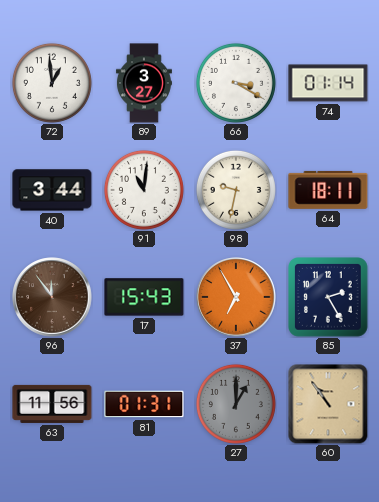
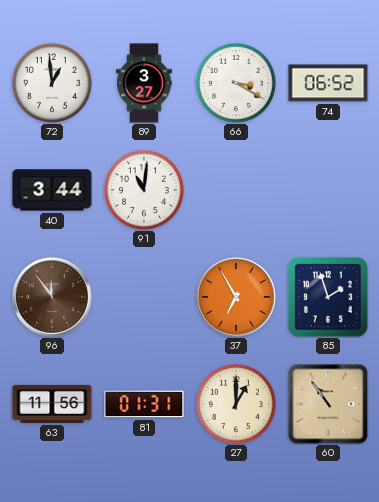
74: 01:14 -> 06:52
98: 9:32 -> none
64: 18:11 -> none
17: 15:43 -> none
85: 2:25 -> 1:57
27 dial: grey -> cream
